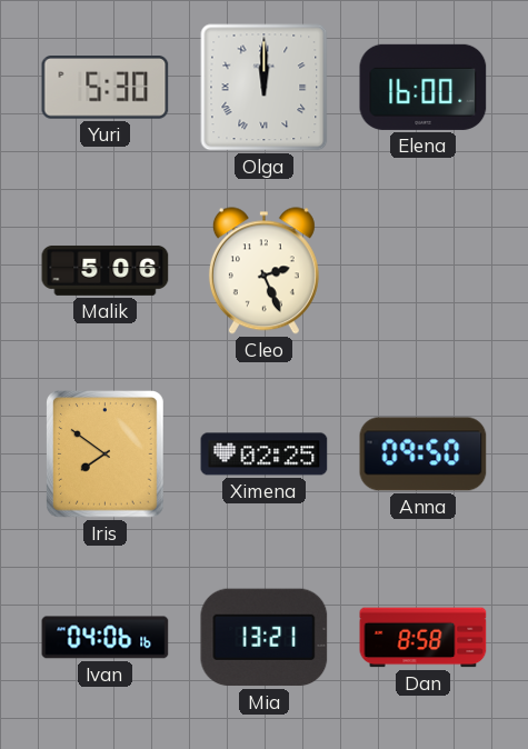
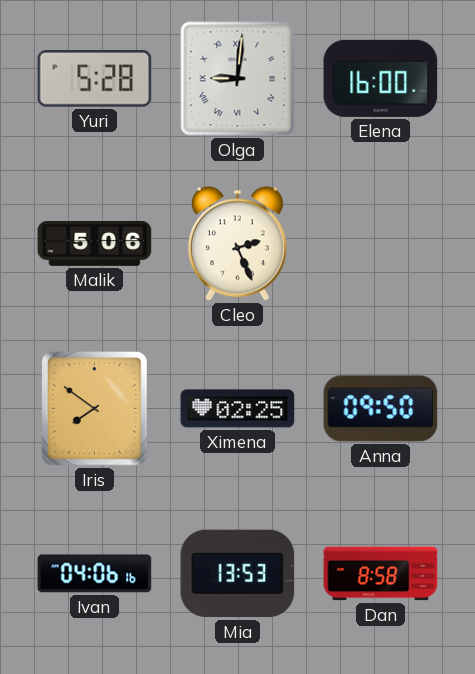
Yuri: 5:30 -> 5:28
Olga: 12:00 -> 9:01
Mia: 13:21 -> 13:53
